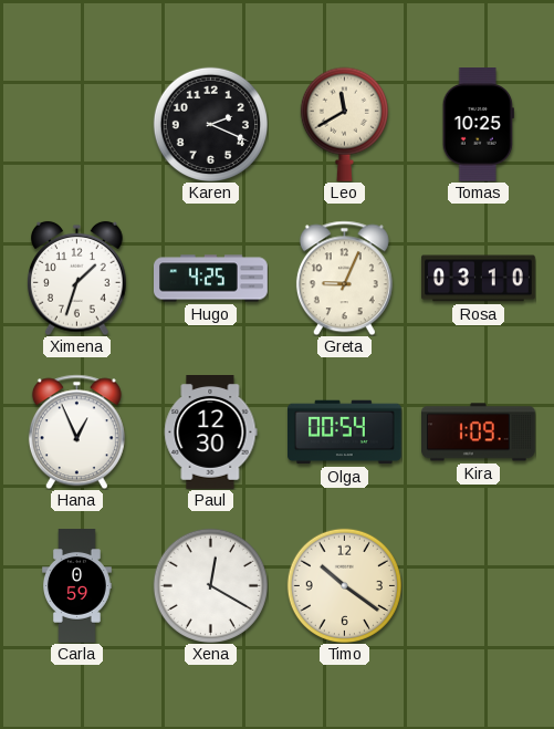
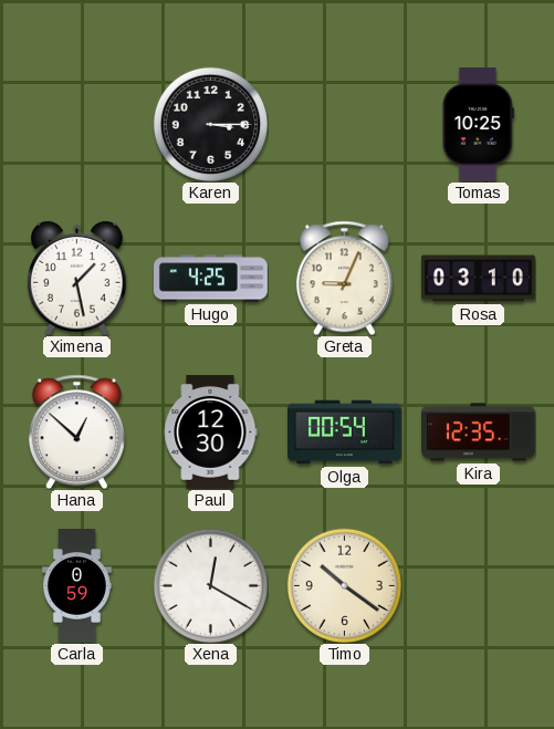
Karen: 2:19 -> 3:15
Leo: 11:40 -> none
Ximena: 1:33 -> 1:28
Hana: 12:56 -> 12:52
Kira: 1:09 -> 12:35
